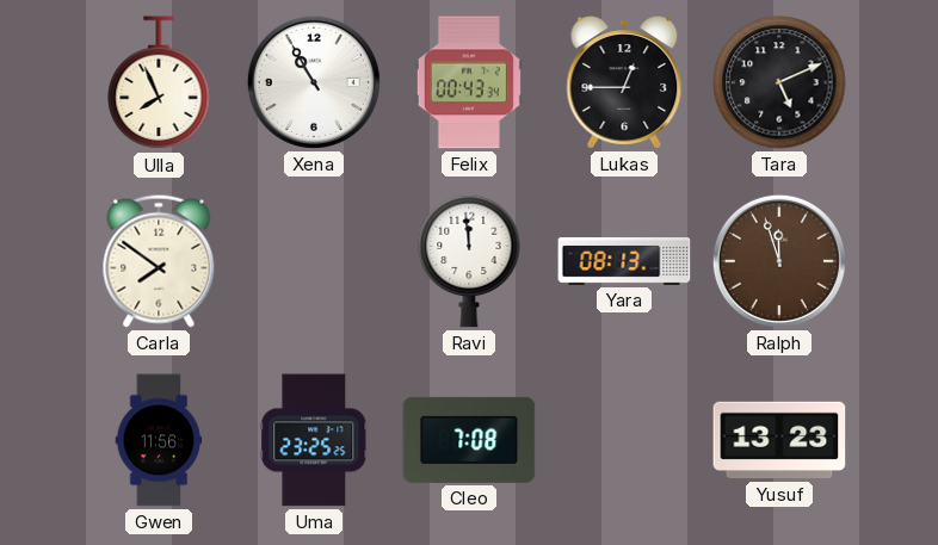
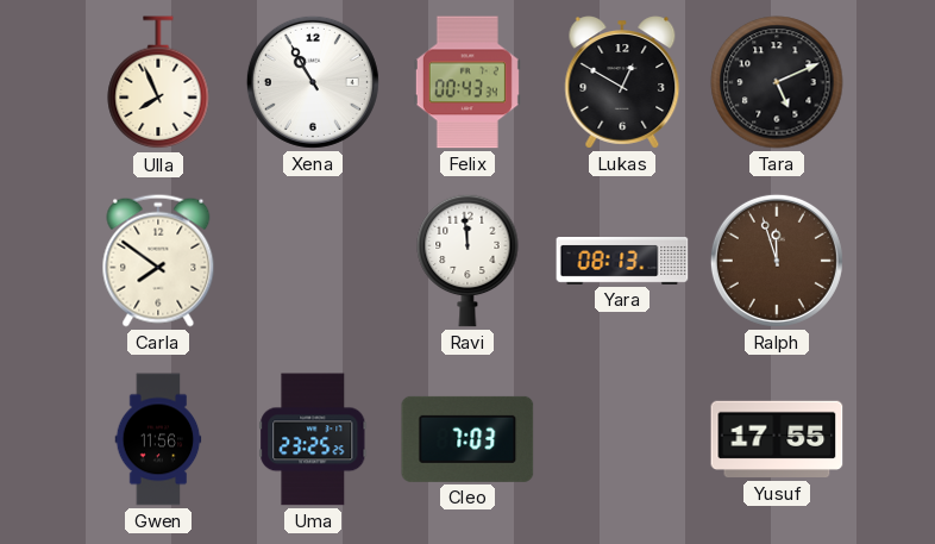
Lukas: 12:45 -> 12:50
Cleo: 7:08 -> 7:03
Yusuf: 13:23 -> 17:55
